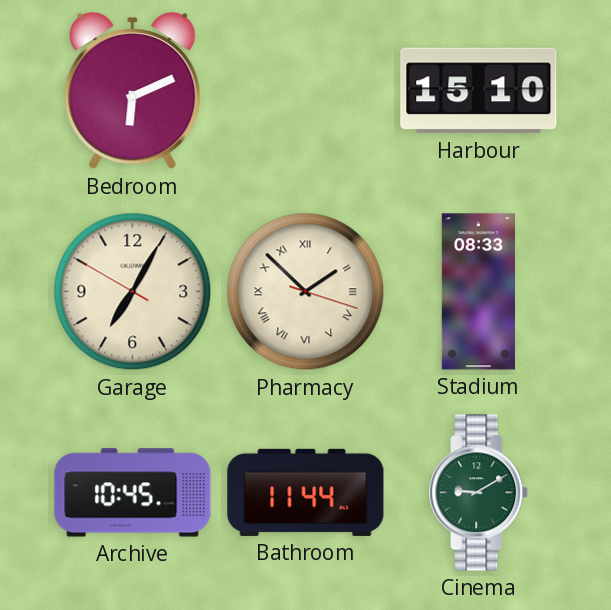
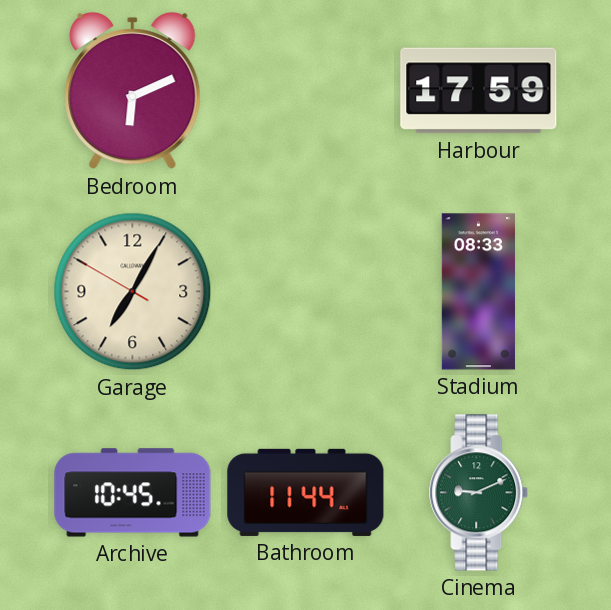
Harbour: 15:10 -> 17:59
Pharmacy: 1:52 -> none
Cinema: 9:10 -> 9:11
